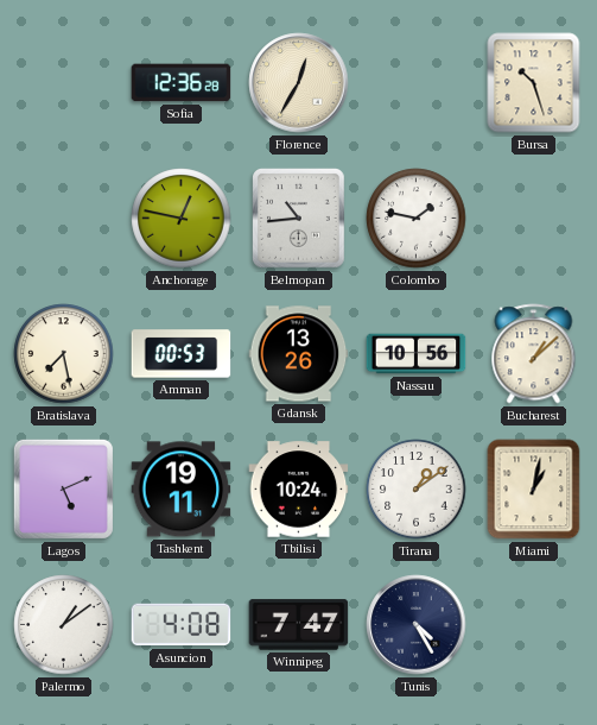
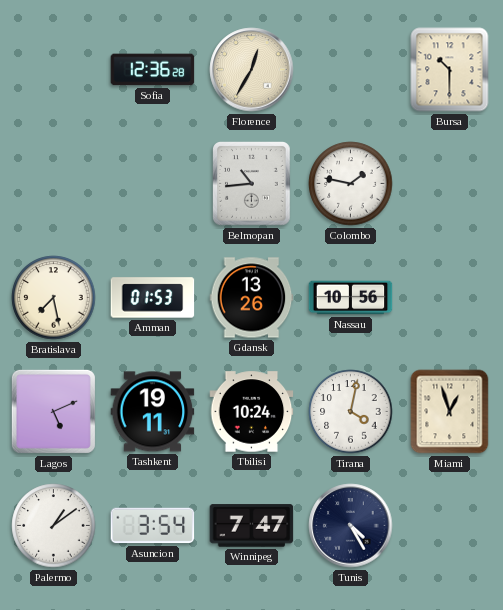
Bursa: 10:27 -> 10:30
Anchorage: 12:47 -> none
Amman: 00:53 -> 01:53
Bucharest: 1:08 -> none
Tirana: 1:09 -> 4:02
Miami: 1:02 -> 12:57
Asuncion: 4:08 -> 3:54
